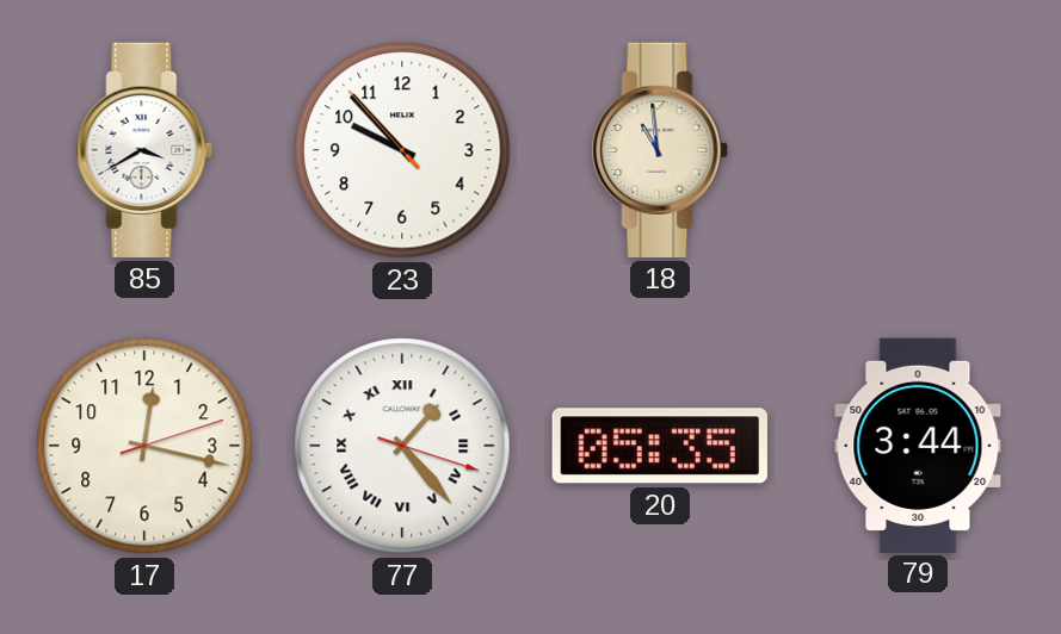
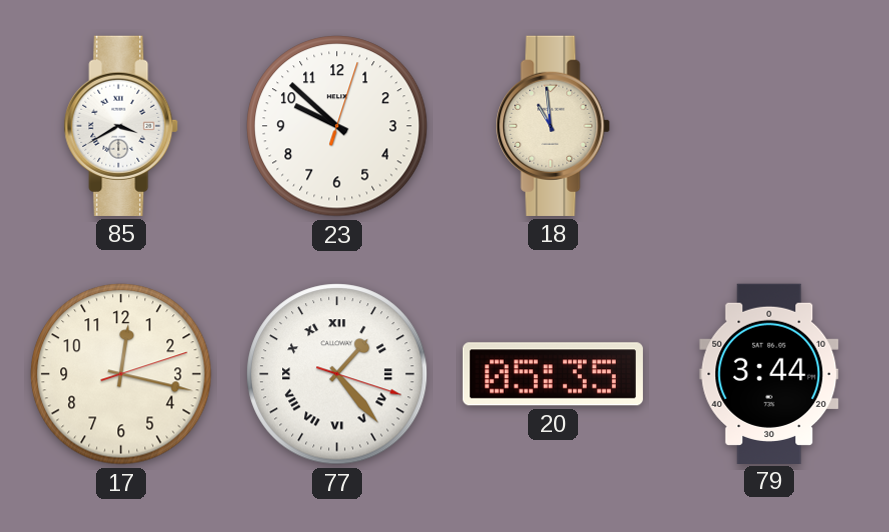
23: 9:52:53 -> 9:52:03
